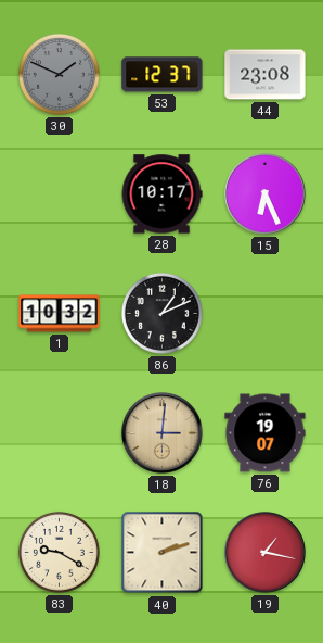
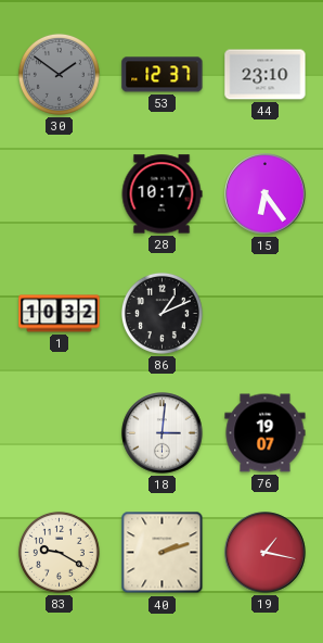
30: 1:49 -> 1:51
44: 23:08 -> 23:10
15: 6:26 -> 6:24
18 dial: champagne -> white
